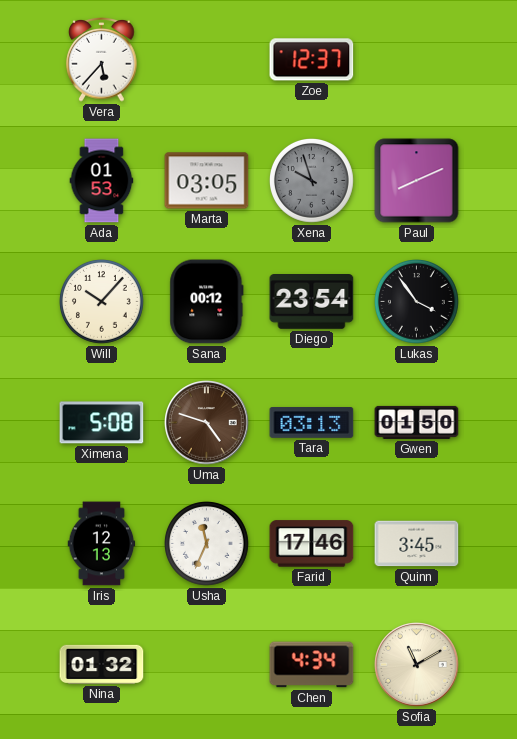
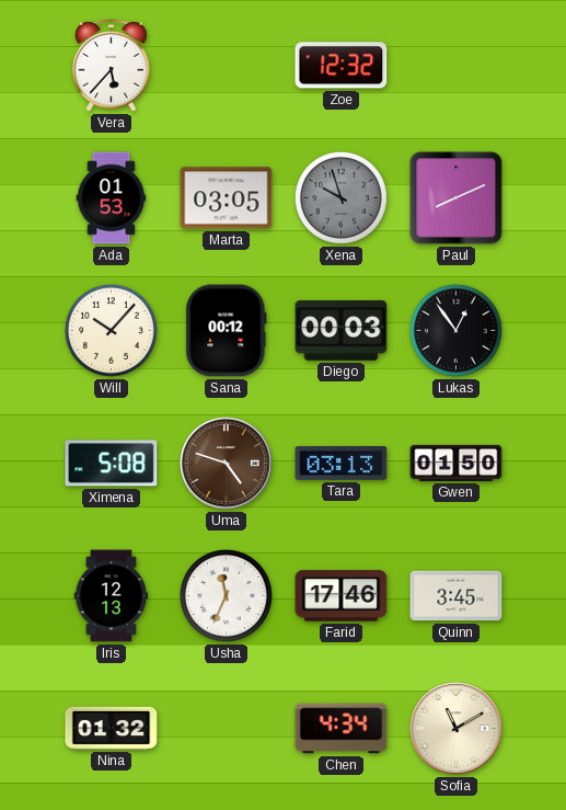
Zoe: 12:37 -> 12:32
Diego: 23:54 -> 00:03
Lukas: 3:54 -> 12:54
